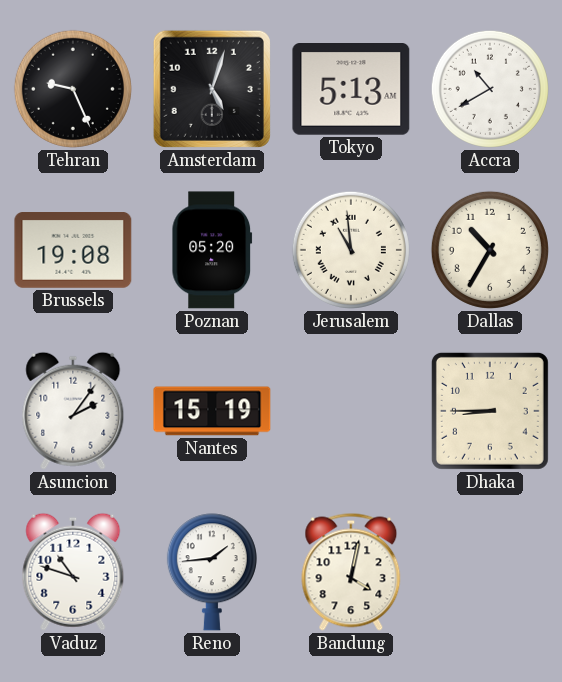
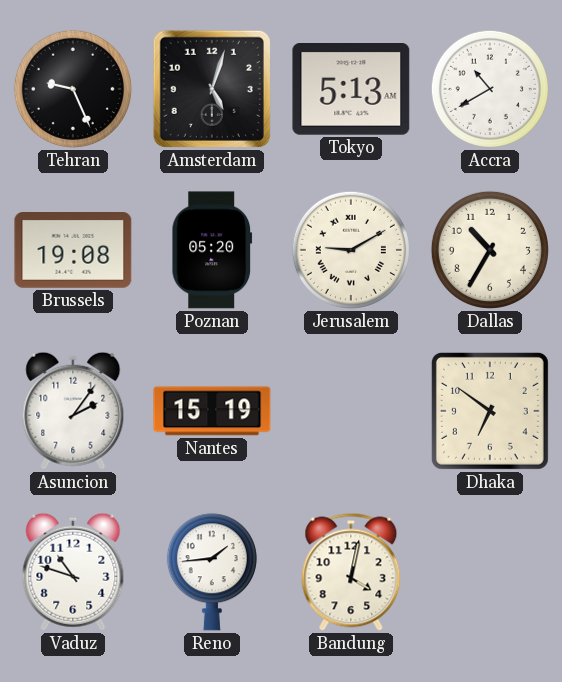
Jerusalem: 10:59 -> 9:10
Dhaka: 8:45 -> 6:51
